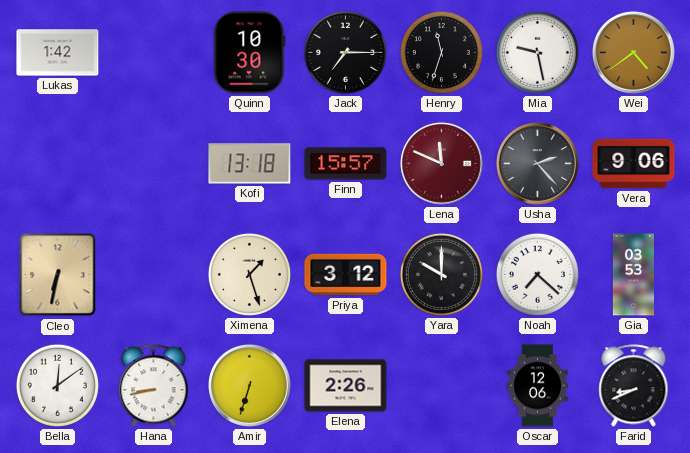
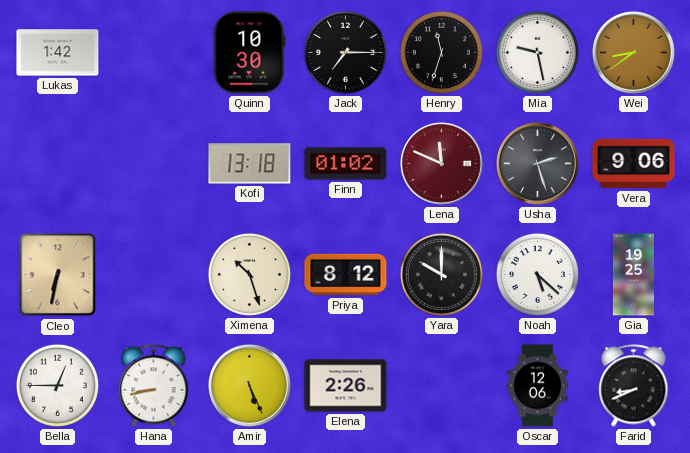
Wei: 4:39 -> 8:39
Finn: 15:57 -> 01:02
Usha: 2:23 -> 2:27
Ximena: 1:27 -> 10:27
Priya: 3:12 -> 8:12
Noah: 7:22 -> 5:22
Gia: 03:53 -> 19:25
Bella: 12:09 -> 12:45
Amir: 6:33 -> 5:26
